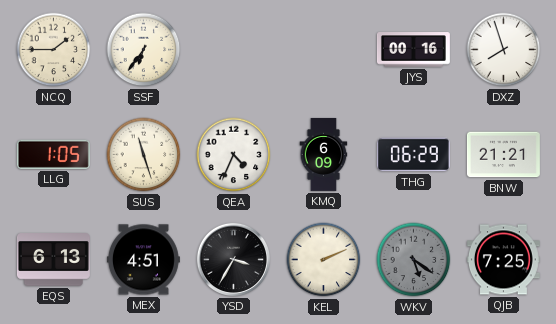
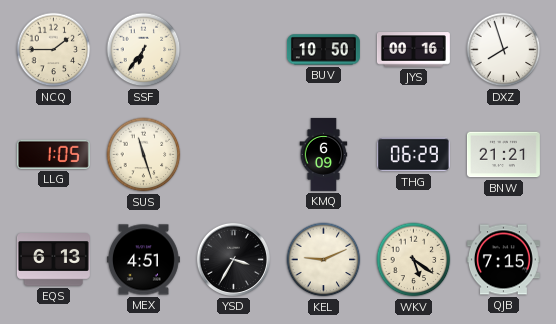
BUV: none -> 10:50
QEA: 4:34 -> none
KEL: 2:11 -> 9:11
WKV dial: grey -> cream
QJB: 7:25 -> 7:15
